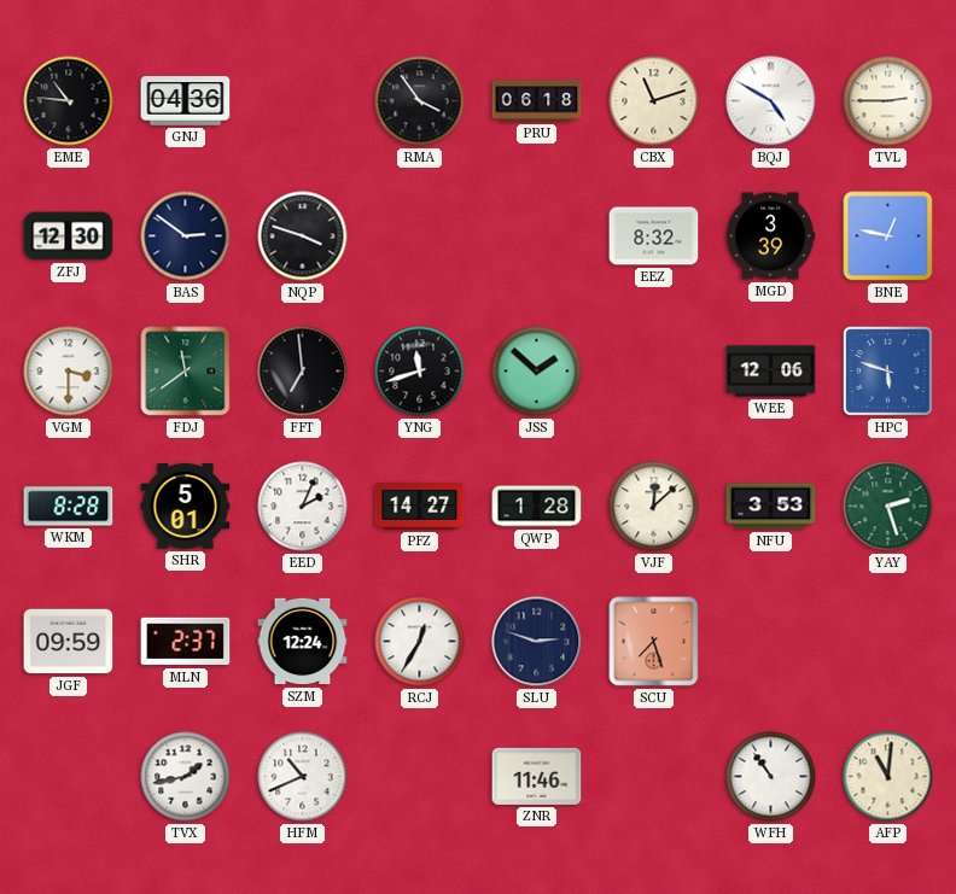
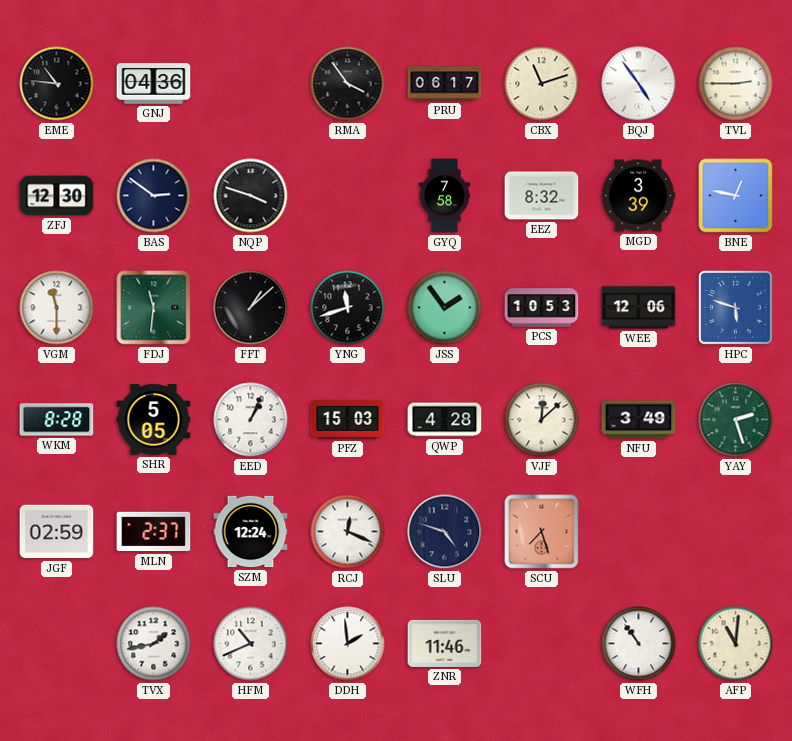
PRU: 06:18 -> 06:17
BQJ: 4:50 -> 4:54
GYQ: none -> 7:58
VGM: 3:30 -> 11:30
FDJ: 11:39 -> 11:31
FFT: 6:59 -> 1:08
JSS: 1:52 -> 1:54
PCS: none -> 10:53
SHR: 5:01 -> 5:05
EED: 2:04 -> 1:04
PFZ: 14:27 -> 15:03
QWP: 1:28 -> 4:28
NFU: 3:53 -> 3:49
JGF: 09:59 -> 02:59
RCJ: 12:35 -> 12:19
SLU: 2:48 -> 4:48
DDH: none -> 1:59
